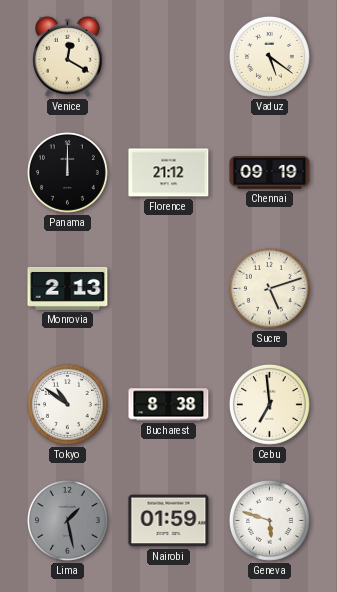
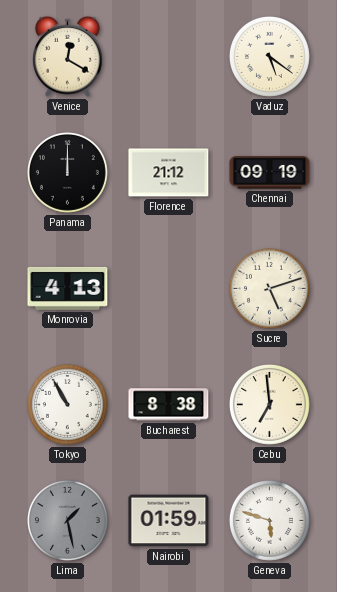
Monrovia: 2:13 -> 4:13
Tokyo: 10:51 -> 10:55
